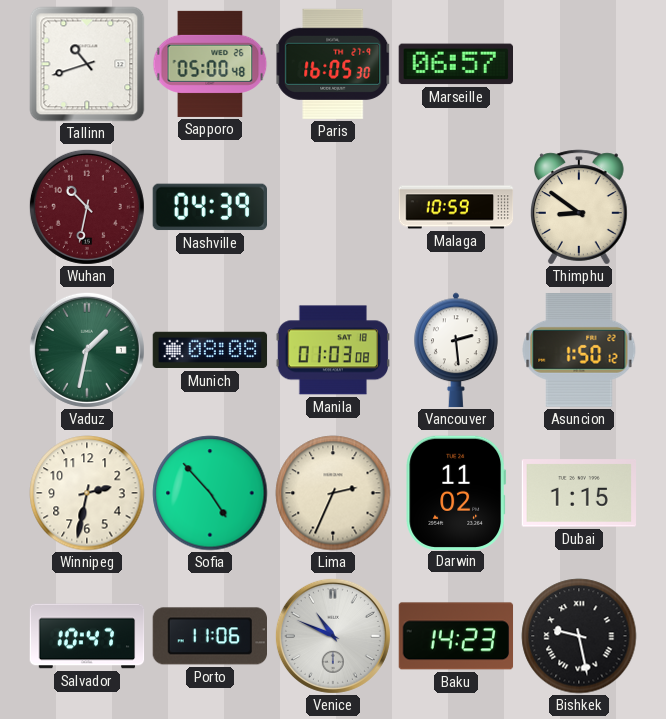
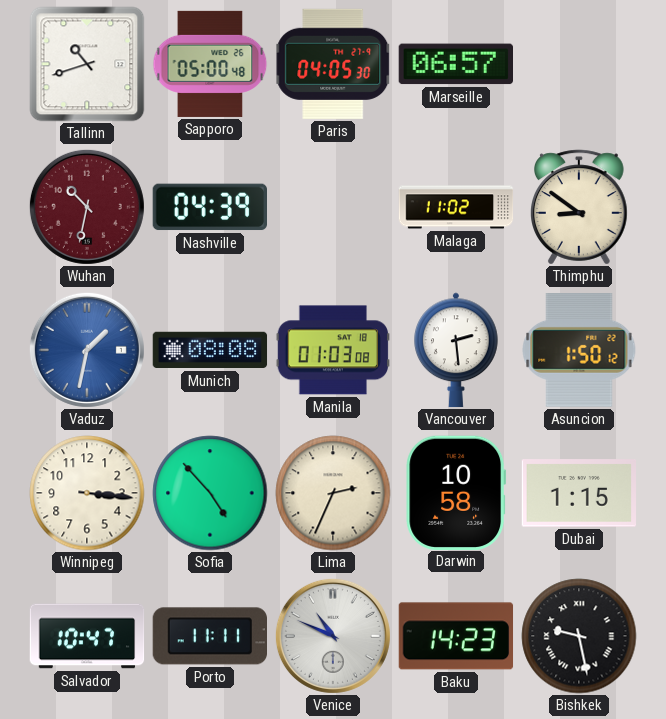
Paris: 16:05 -> 04:05
Malaga: 10:59 -> 11:02
Vaduz dial: green -> blue
Winnipeg: 2:32 -> 3:16
Darwin: 11:02 -> 10:58
Porto: 11:06 -> 11:11
